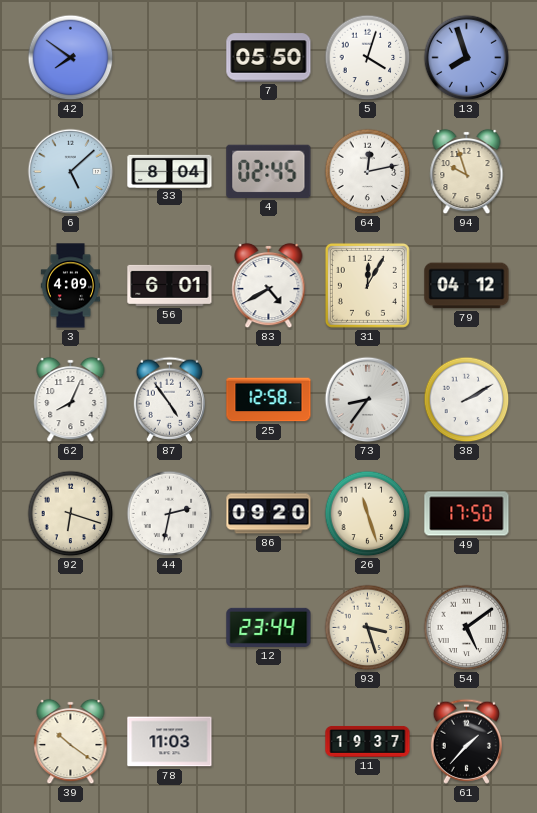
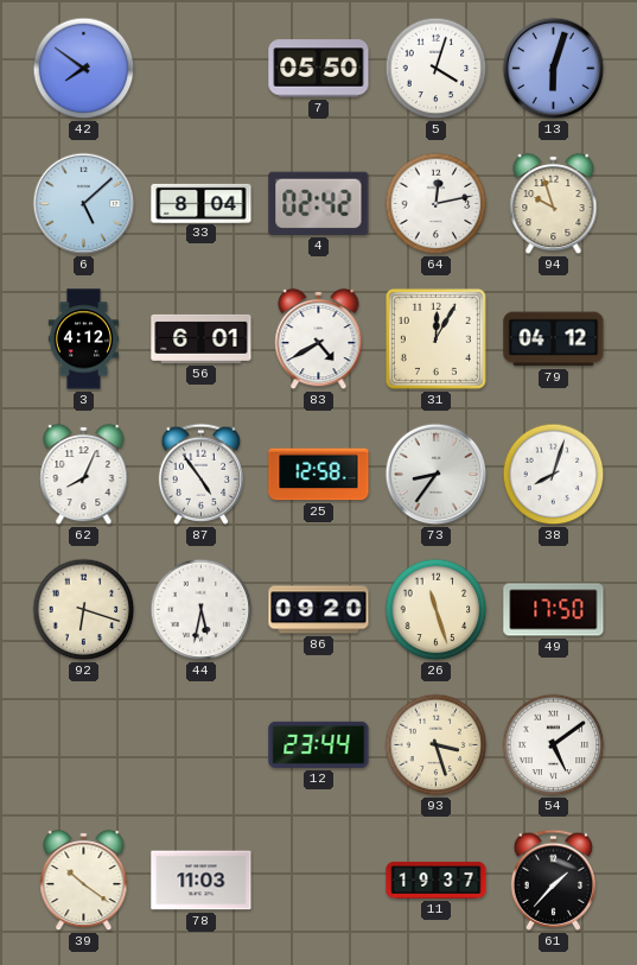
13: 7:57 -> 6:03
4: 02:45 -> 02:42
3: 4:09 -> 4:12
38: 2:10 -> 8:03
44: 2:32 -> 5:32
